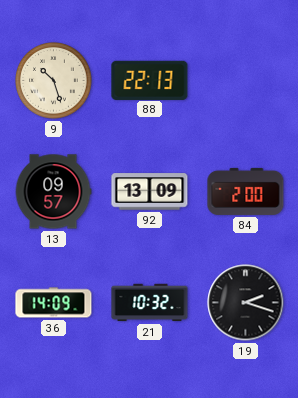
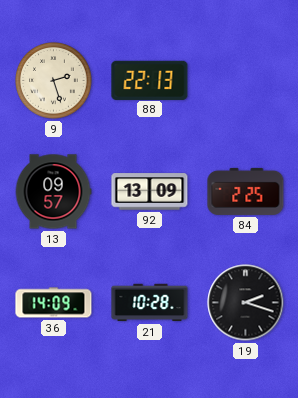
9: 10:27 -> 2:27
84: 2:00 -> 2:25
21: 10:32 -> 10:28
